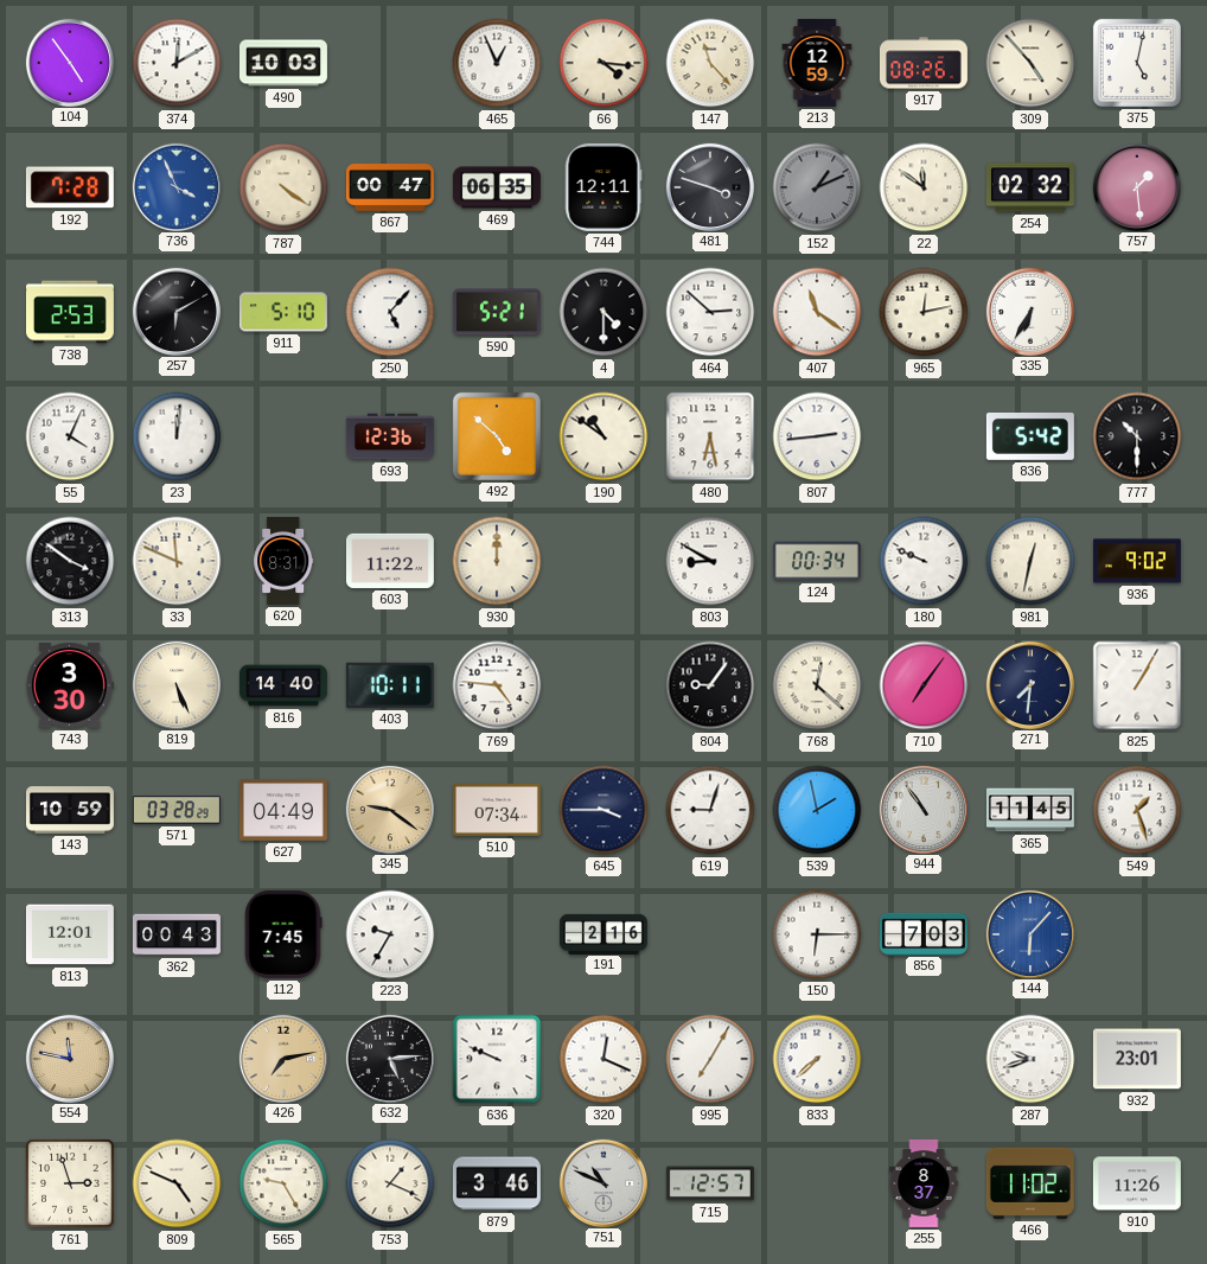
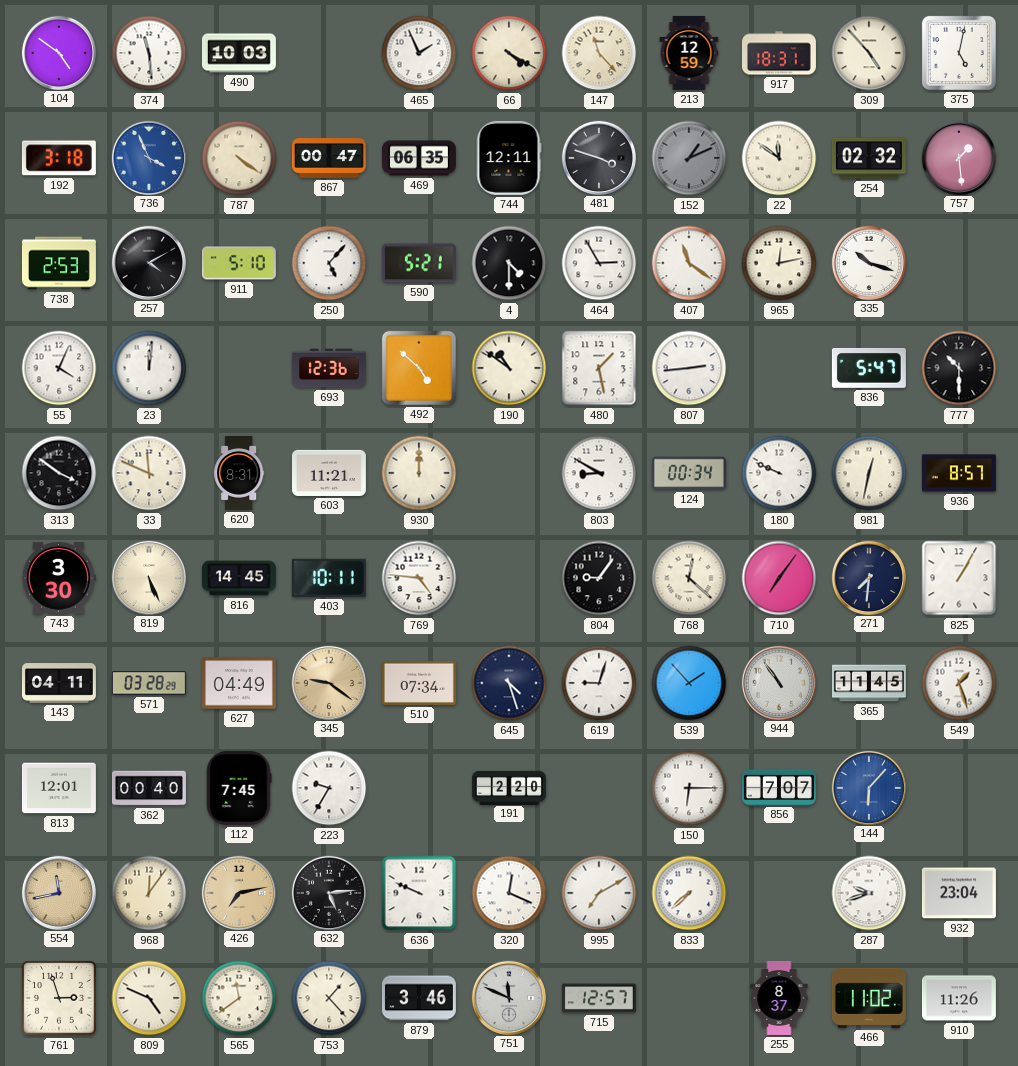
104: 4:54 -> 4:51
374: 12:10 -> 11:29
465: 12:56 -> 1:56
66: 4:16 -> 4:20
917: 08:26 -> 18:31
192: 7:28 -> 3:18
257: 6:10 -> 4:10
464: 2:52 -> 2:55
335: 6:35 -> 10:18
480: 6:28 -> 1:28
836: 5:42 -> 5:47
603: 11:22 -> 11:21
936: 9:02 -> 8:57
816: 14:40 -> 14:45
143: 10:59 -> 04:11
645: 3:45 -> 4:27
539: 1:58 -> 1:53
362: 00:43 -> 00:40
191: 2:16 -> 2:20
856: 7:03 -> 7:07
554: 11:47 -> 11:43
968: none -> 12:06
995: 7:05 -> 7:10
932: 23:01 -> 23:04
565: 9:25 -> 11:39
753: 1:19 -> 1:23
751: 10:49 -> 11:49
